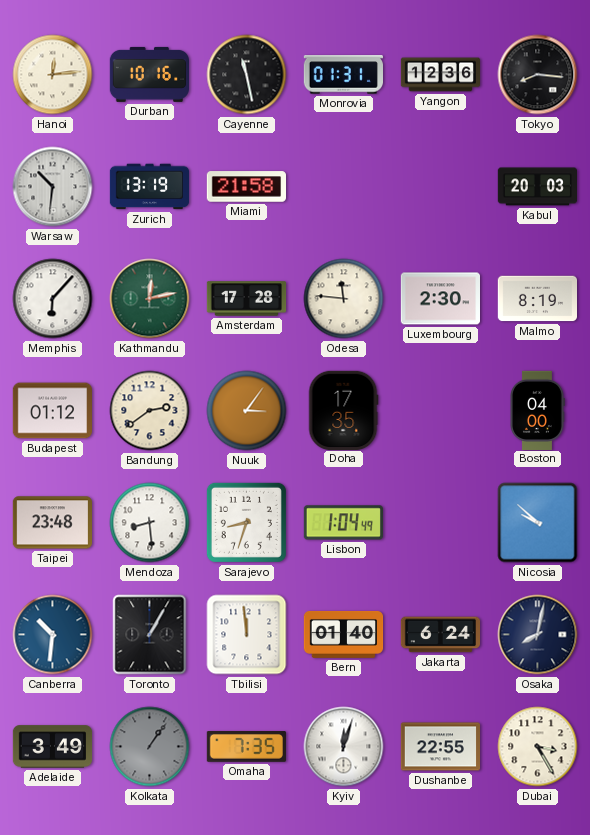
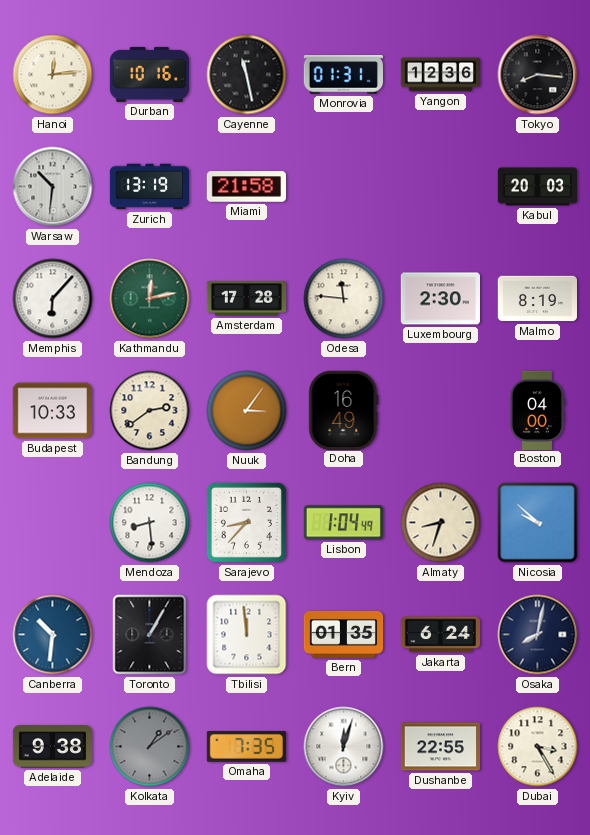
Budapest: 01:12 -> 10:33
Doha: 17:35 -> 16:49
Taipei: 23:48 -> none
Sarajevo: 8:33 -> 8:37
Almaty: none -> 8:33
Bern: 01:40 -> 01:35
Adelaide: 3:49 -> 9:38
Kolkata: 1:06 -> 1:09
